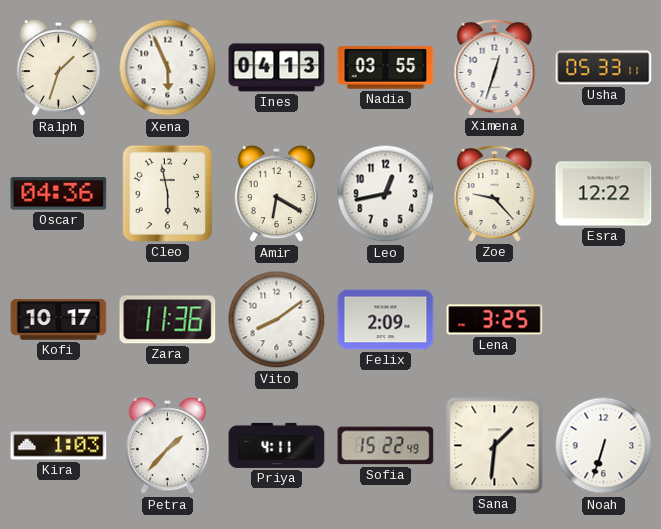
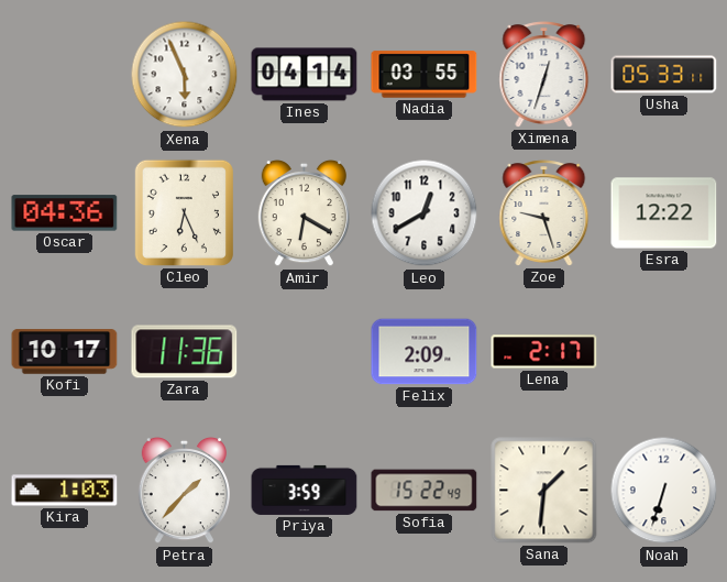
Ralph: 1:33 -> none
Ines: 04:13 -> 04:14
Cleo: 5:58 -> 6:26
Leo: 12:43 -> 12:40
Zoe: 9:23 -> 9:27
Vito: 8:09 -> none
Lena: 3:25 -> 2:17
Priya: 4:11 -> 3:59
